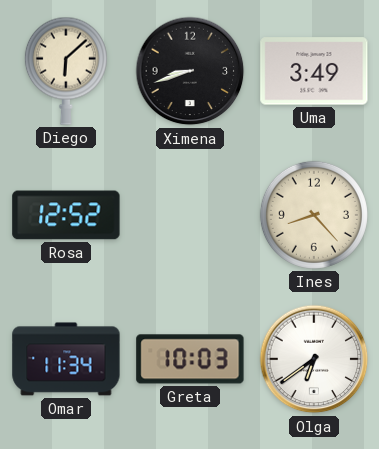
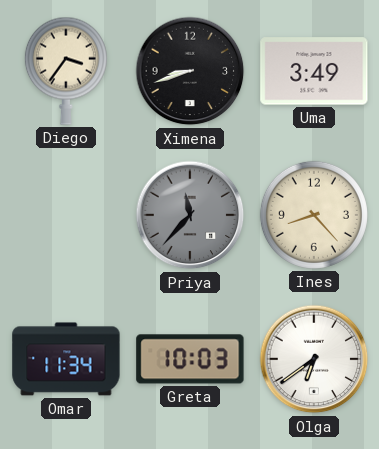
Diego: 6:08 -> 3:36
Rosa: 12:52 -> none
Priya: none -> 11:37
